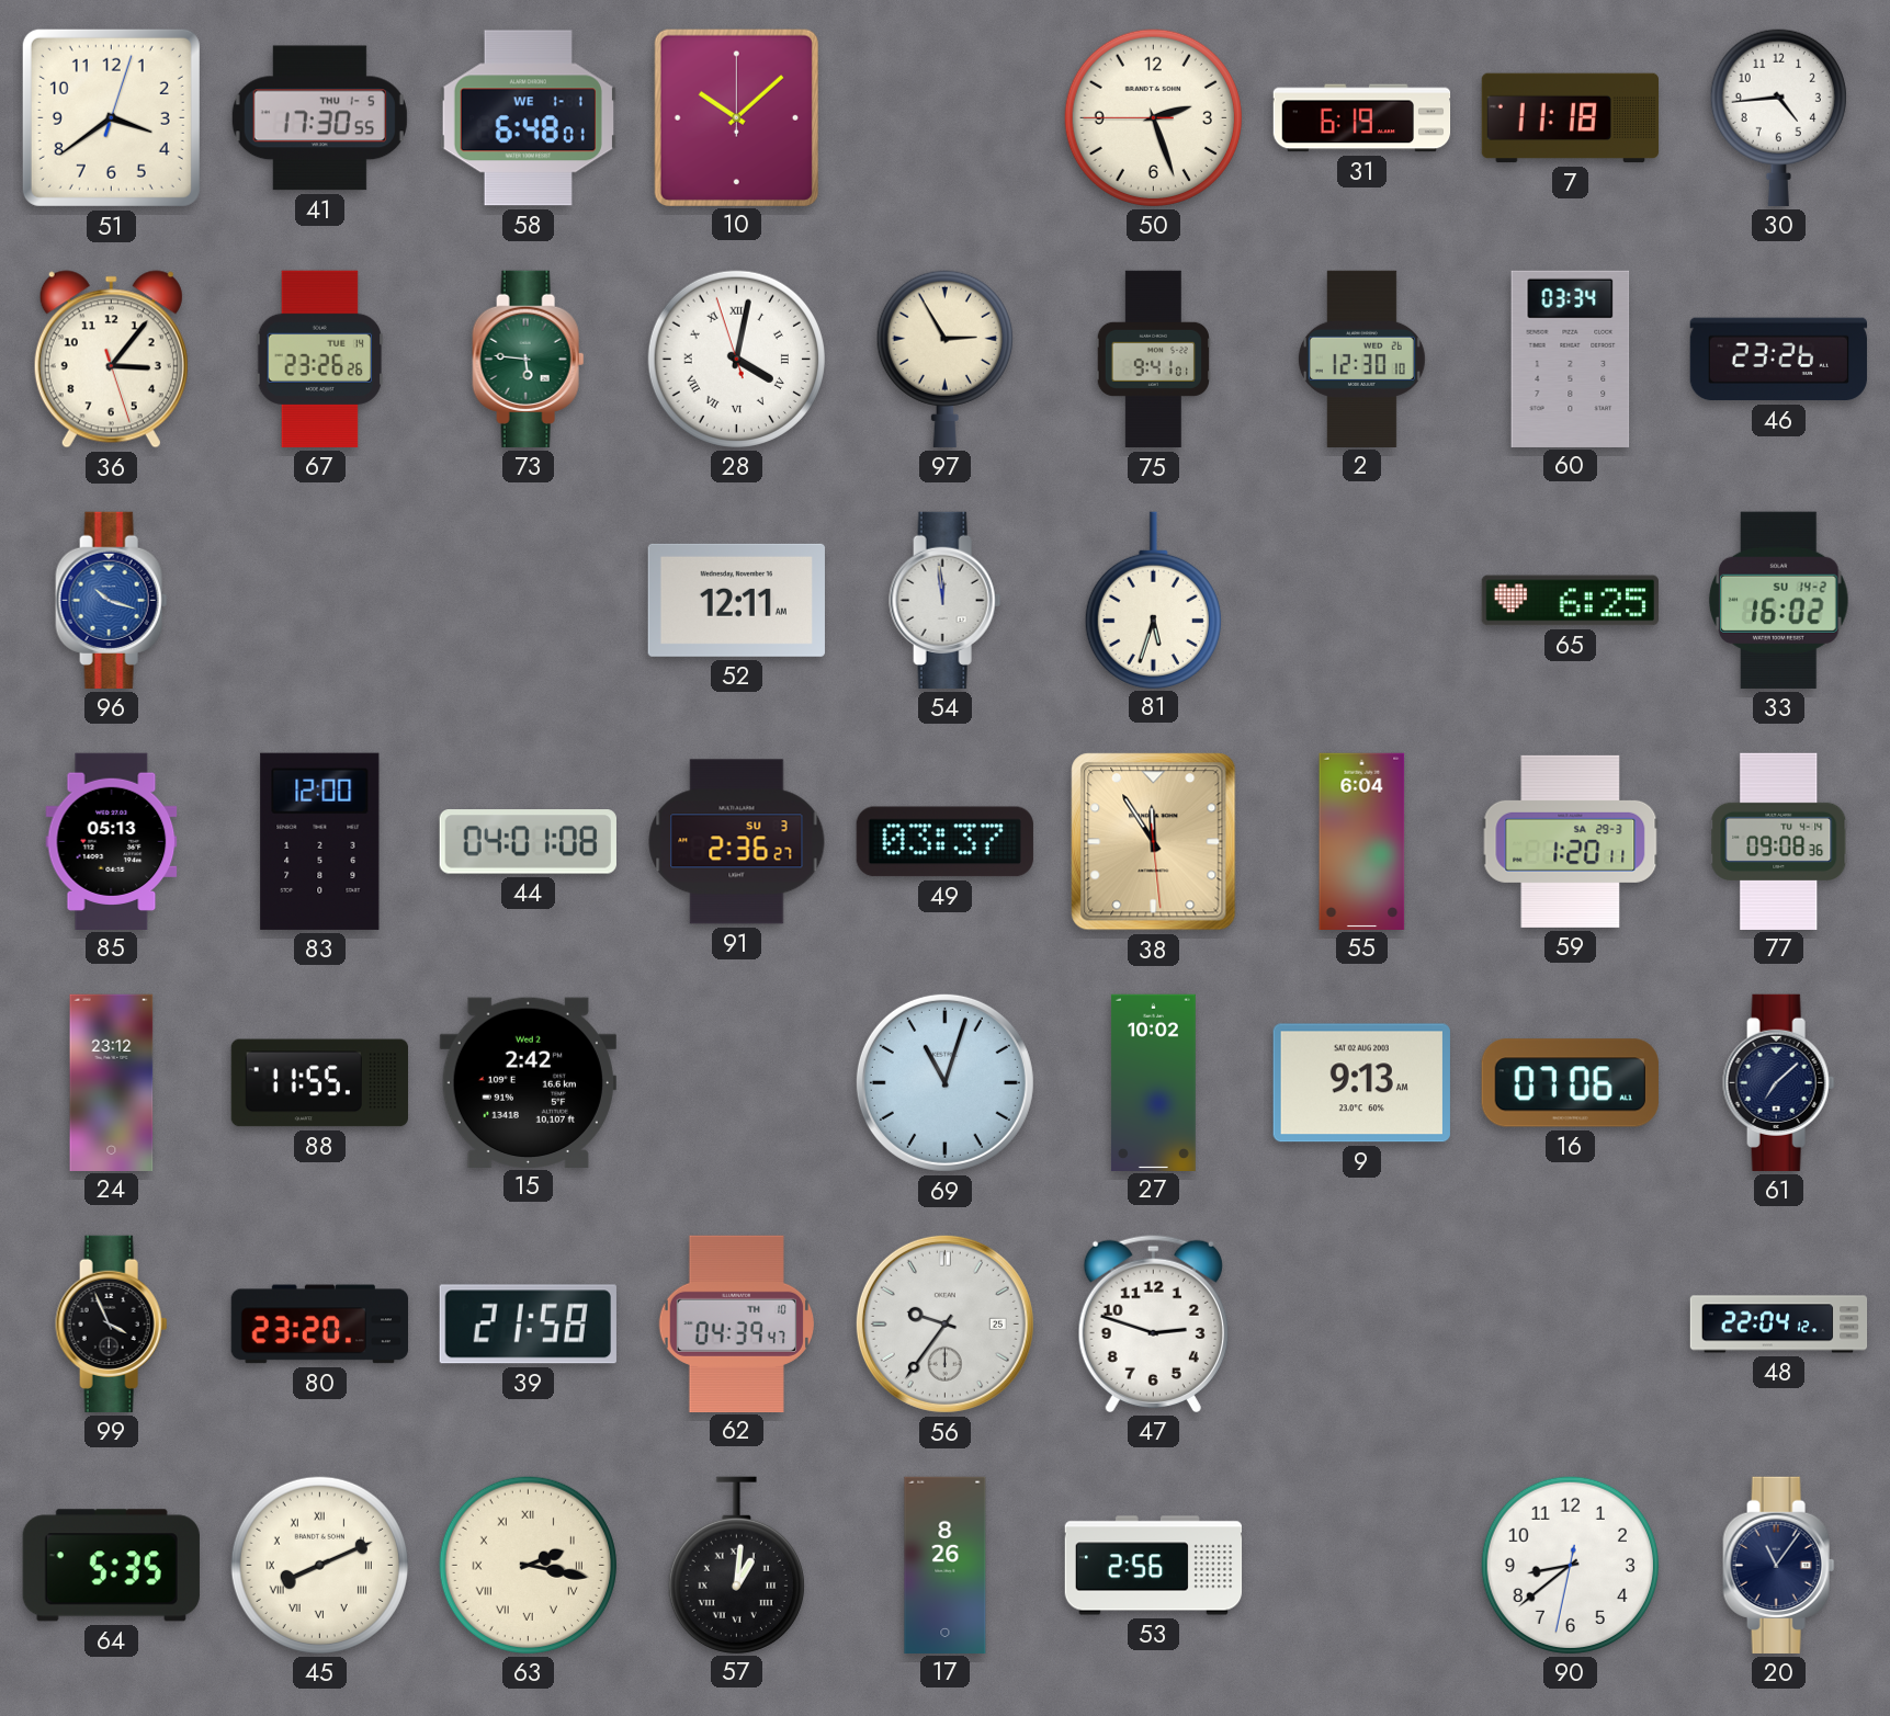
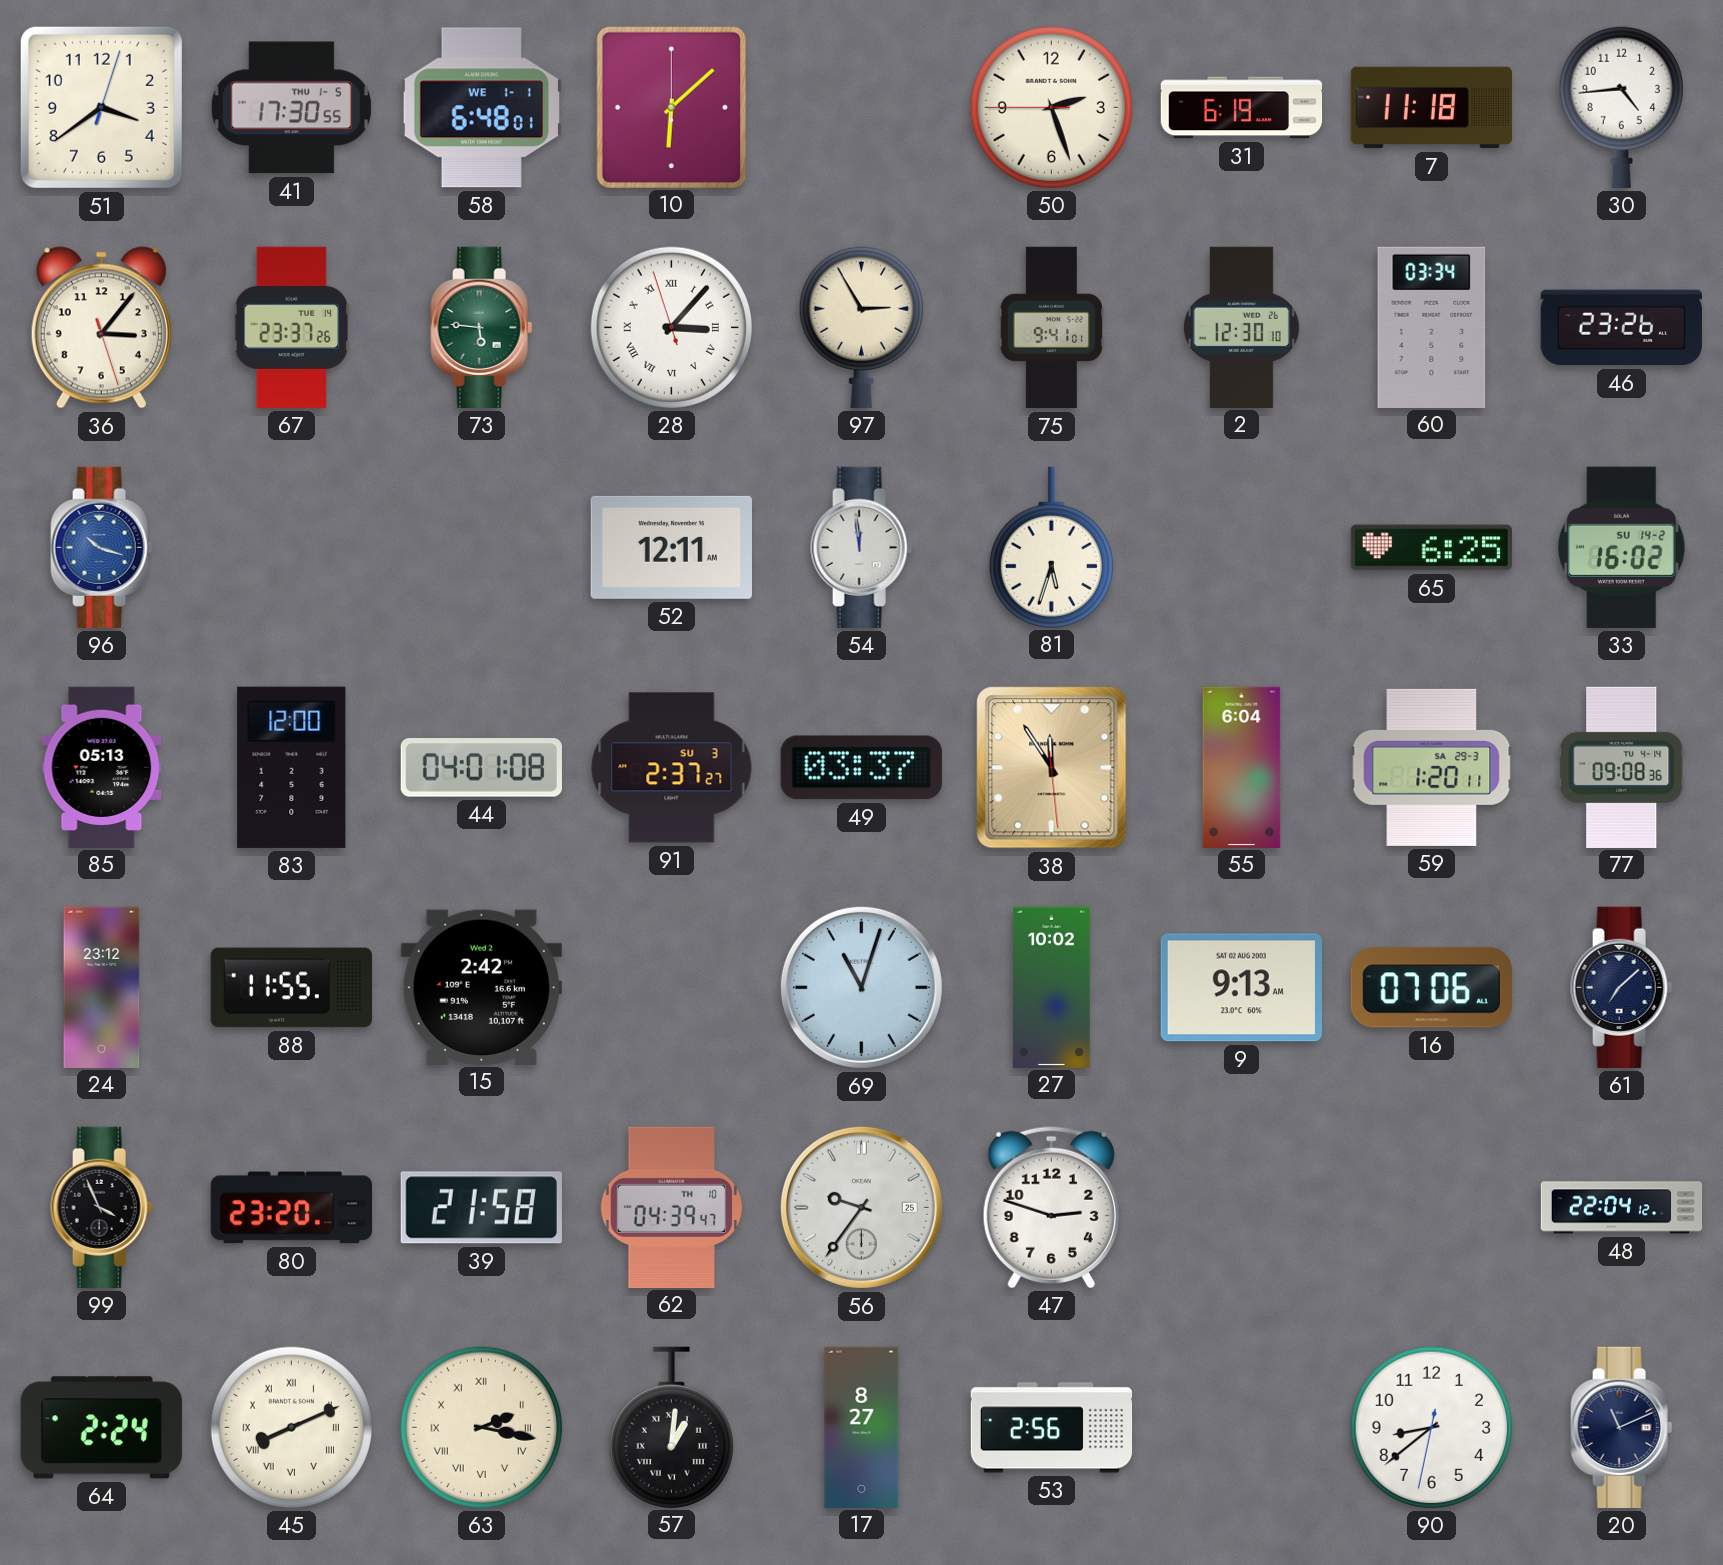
10: 10:08 -> 6:08
67: 23:26 -> 23:37
28: 4:01 -> 3:06
91: 2:36 -> 2:37
64: 5:35 -> 2:24
17: 8:26 -> 8:27
20: 11:06 -> 11:11
